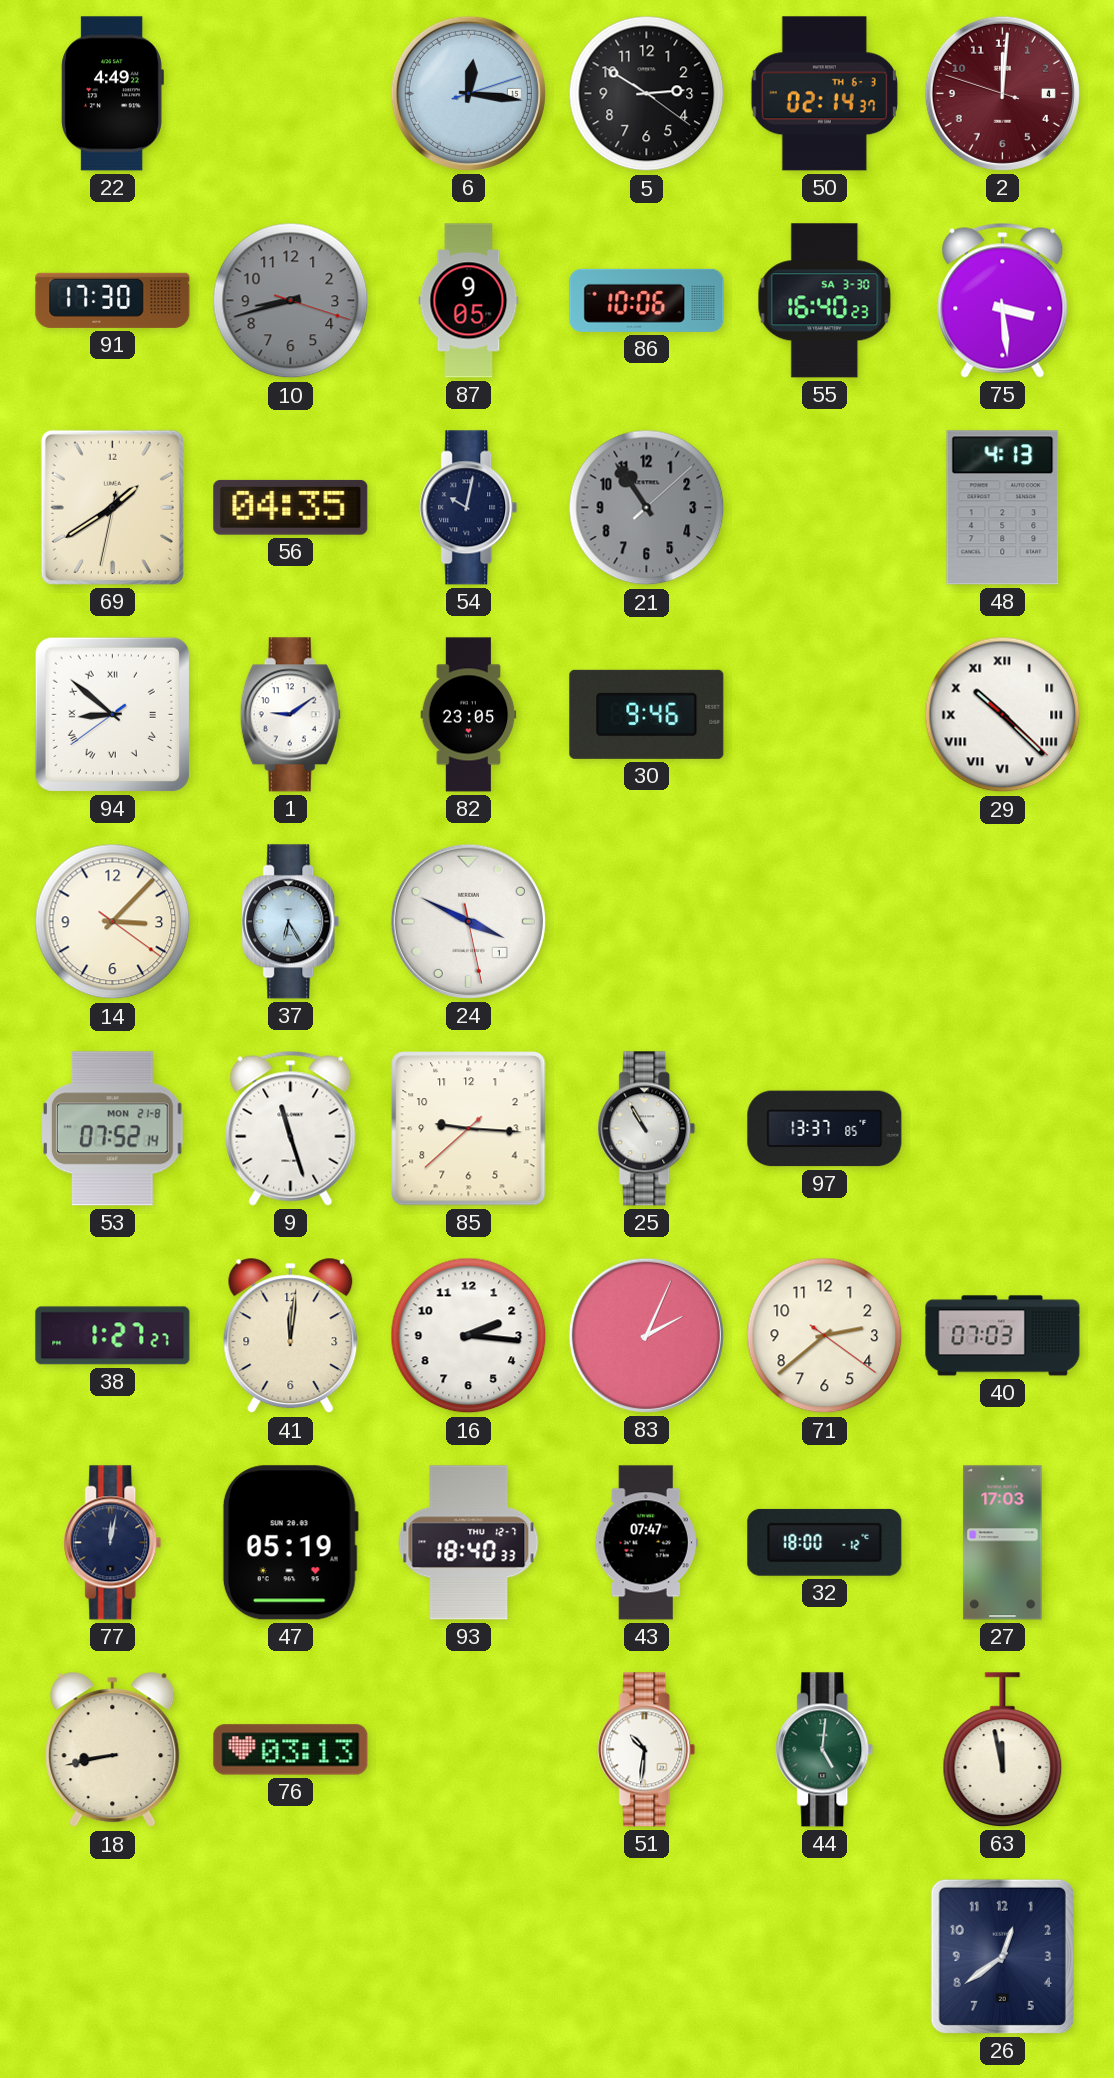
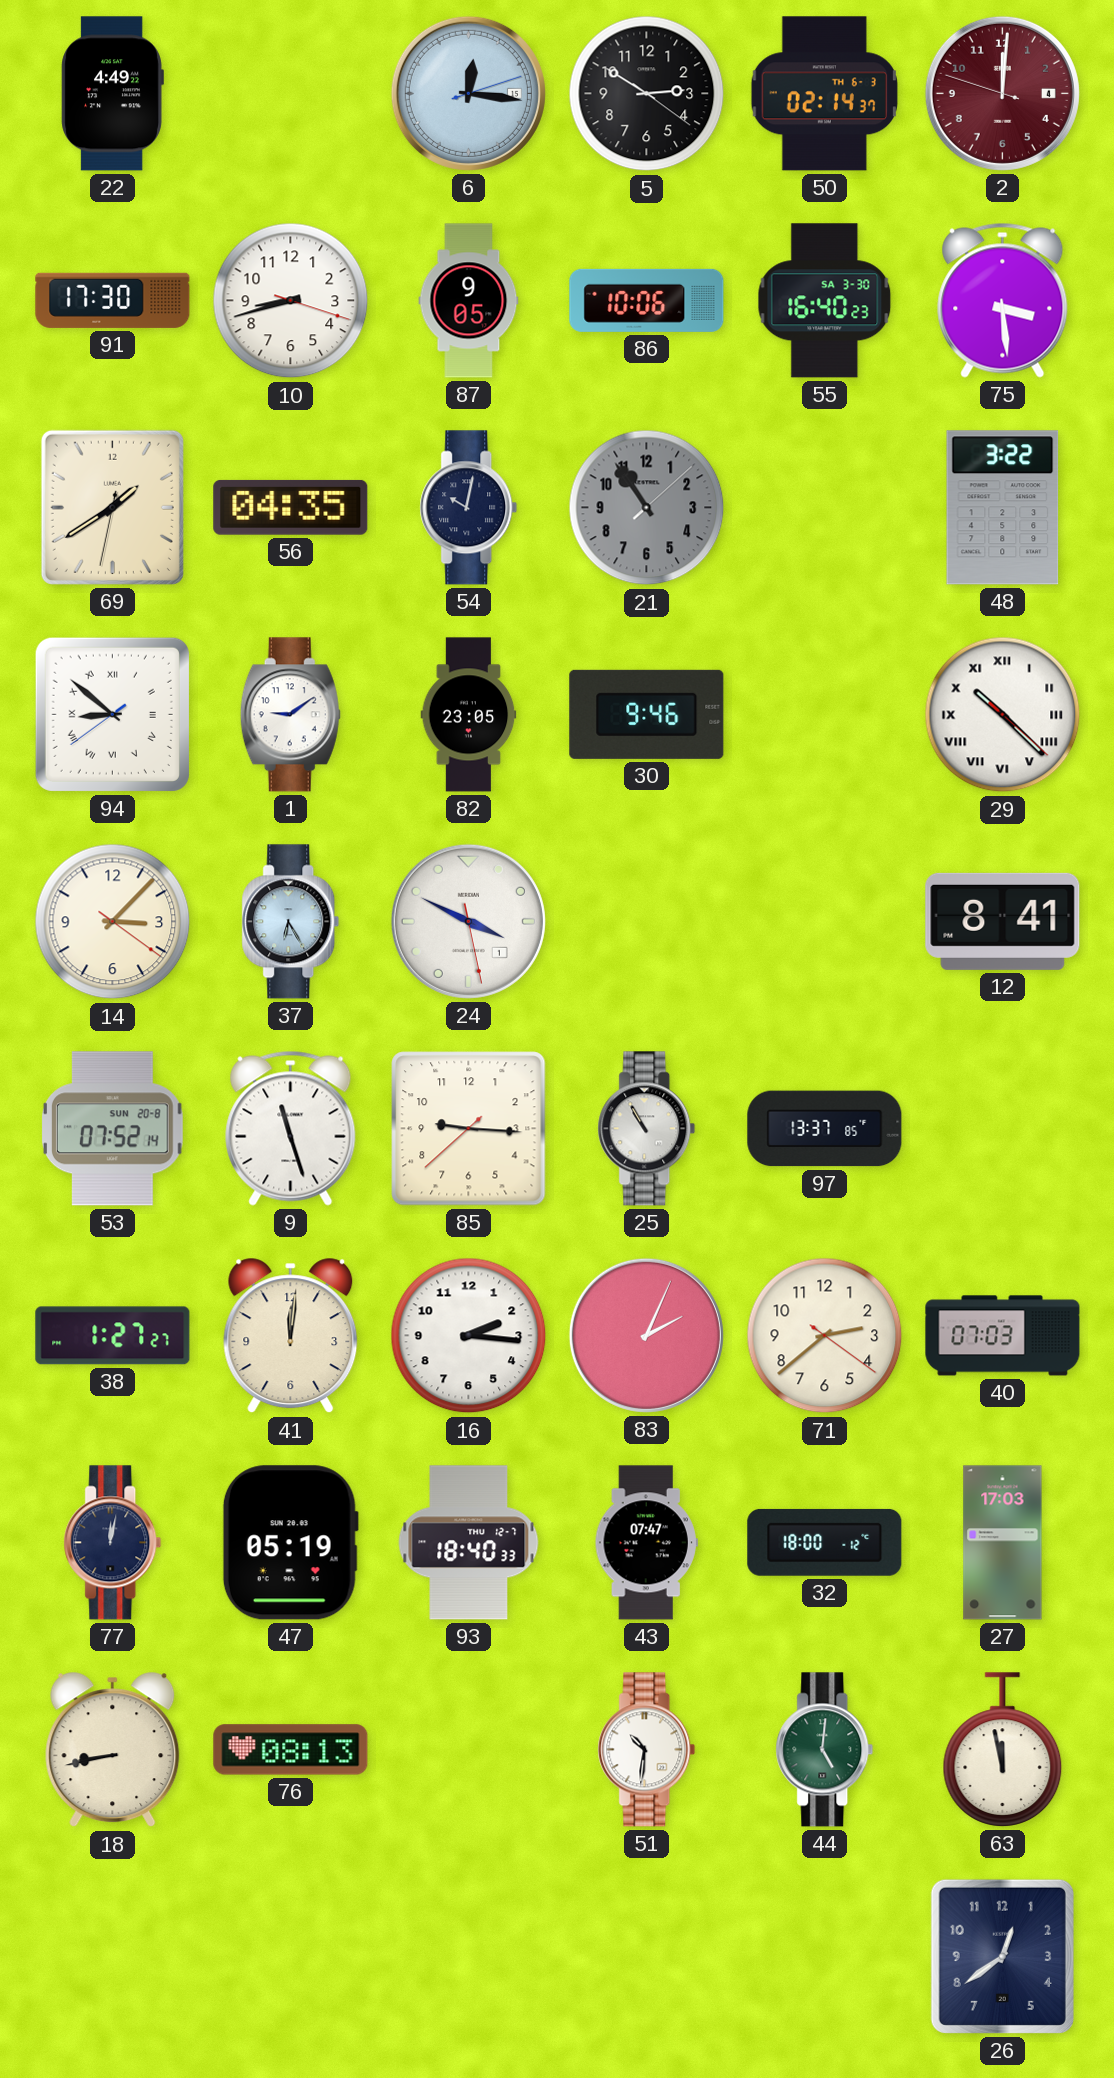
10 dial: grey -> white
48: 4:13 -> 3:22
12: none -> 8:41
53 date: MON 21-8 -> SUN 20-8
76: 03:13 -> 08:13
